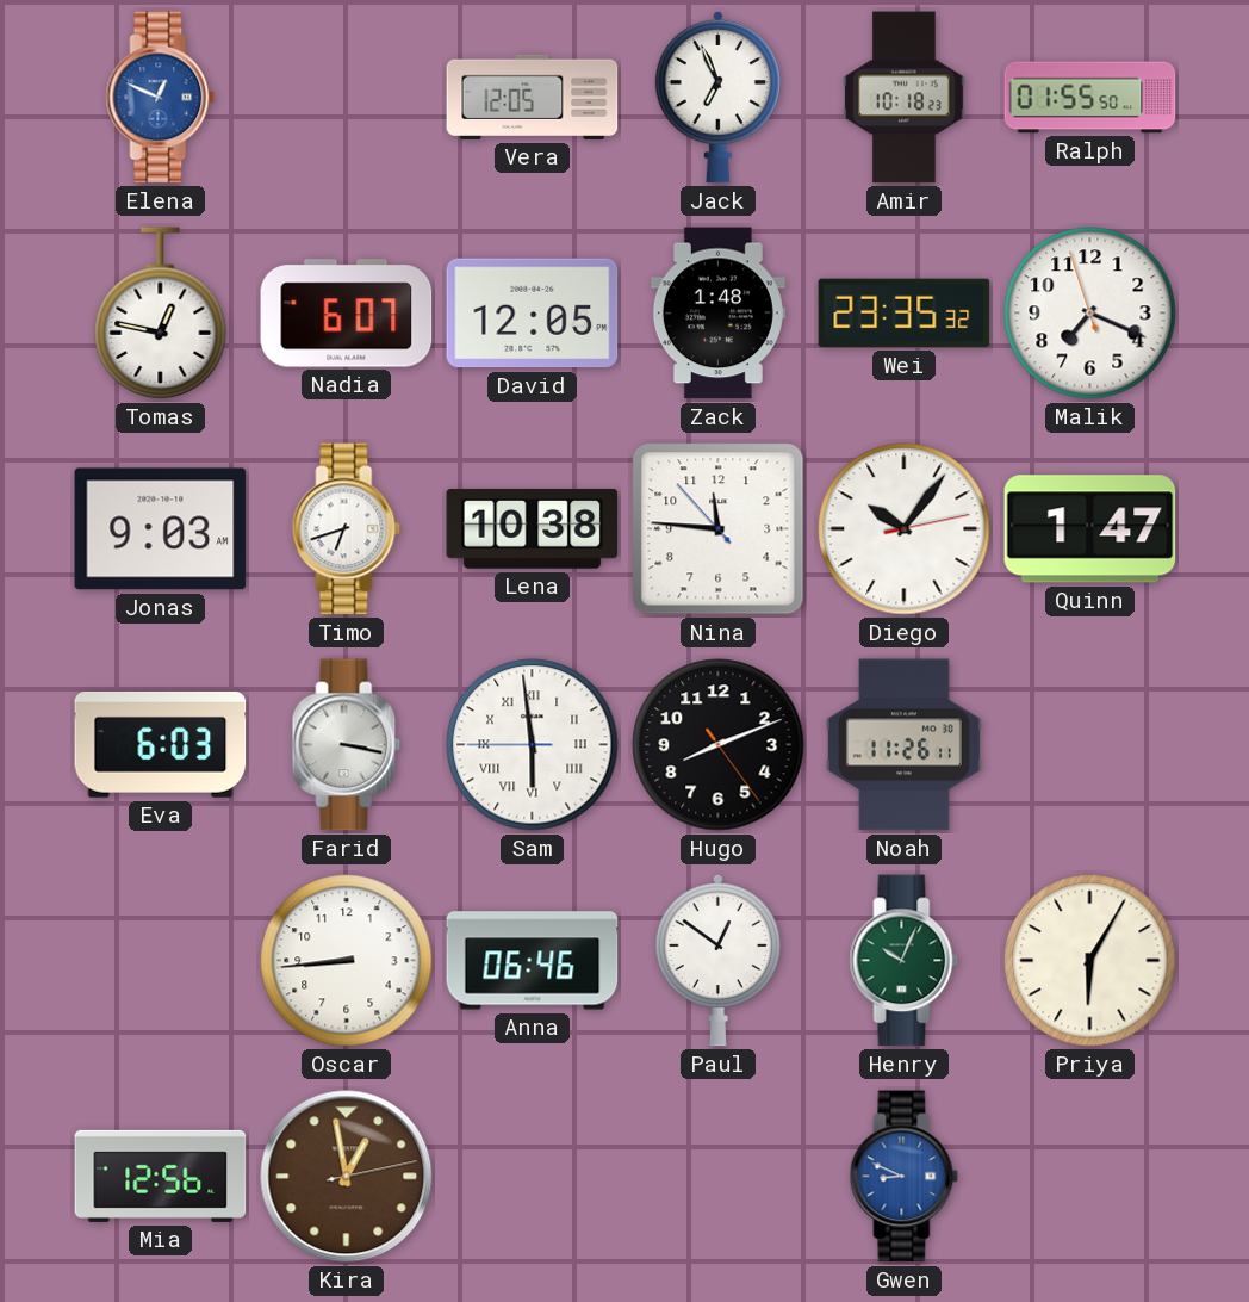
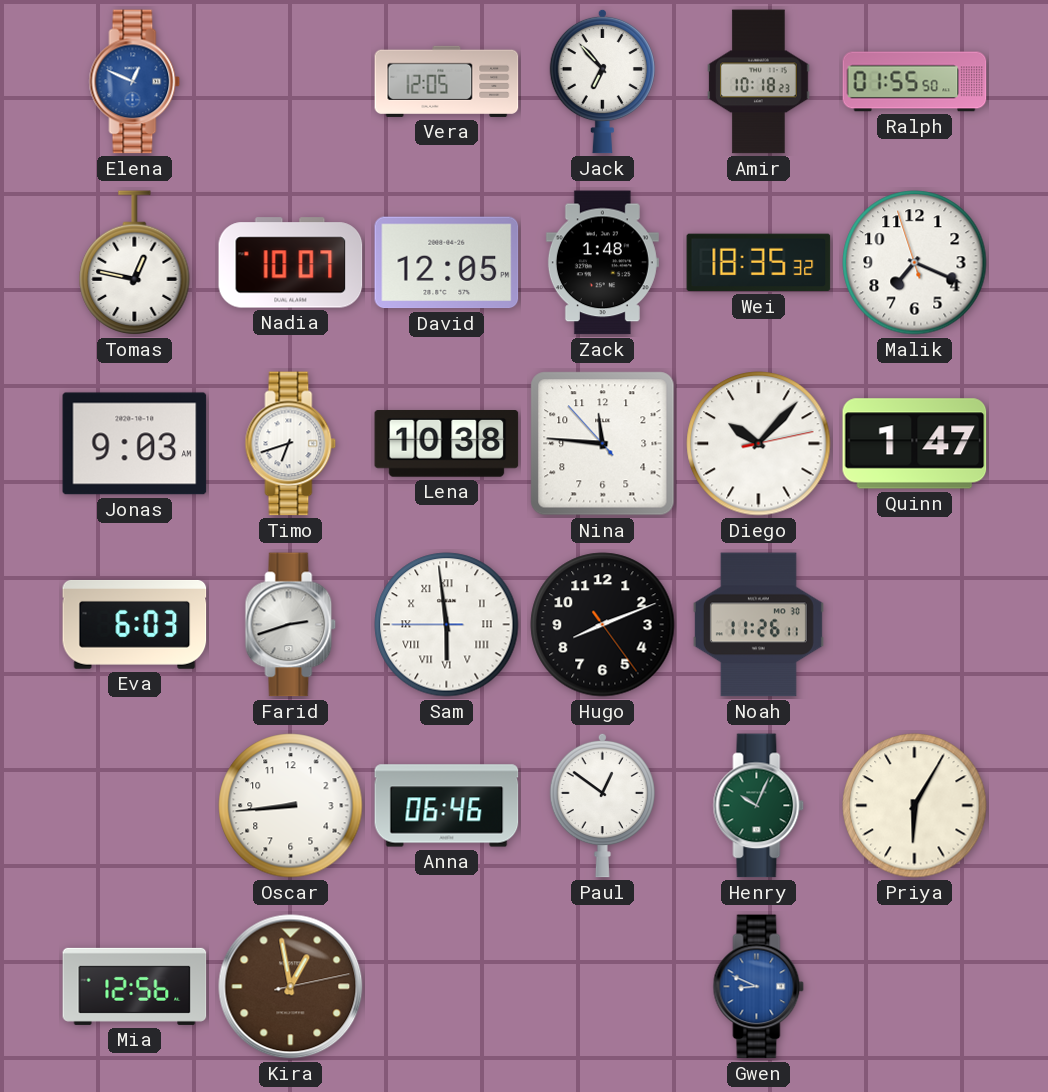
Jack: 6:56 -> 6:53
Nadia: 6:07 -> 10:07
Wei: 23:35 -> 18:35
Diego: 10:06 -> 10:07
Farid: 3:17 -> 2:42
